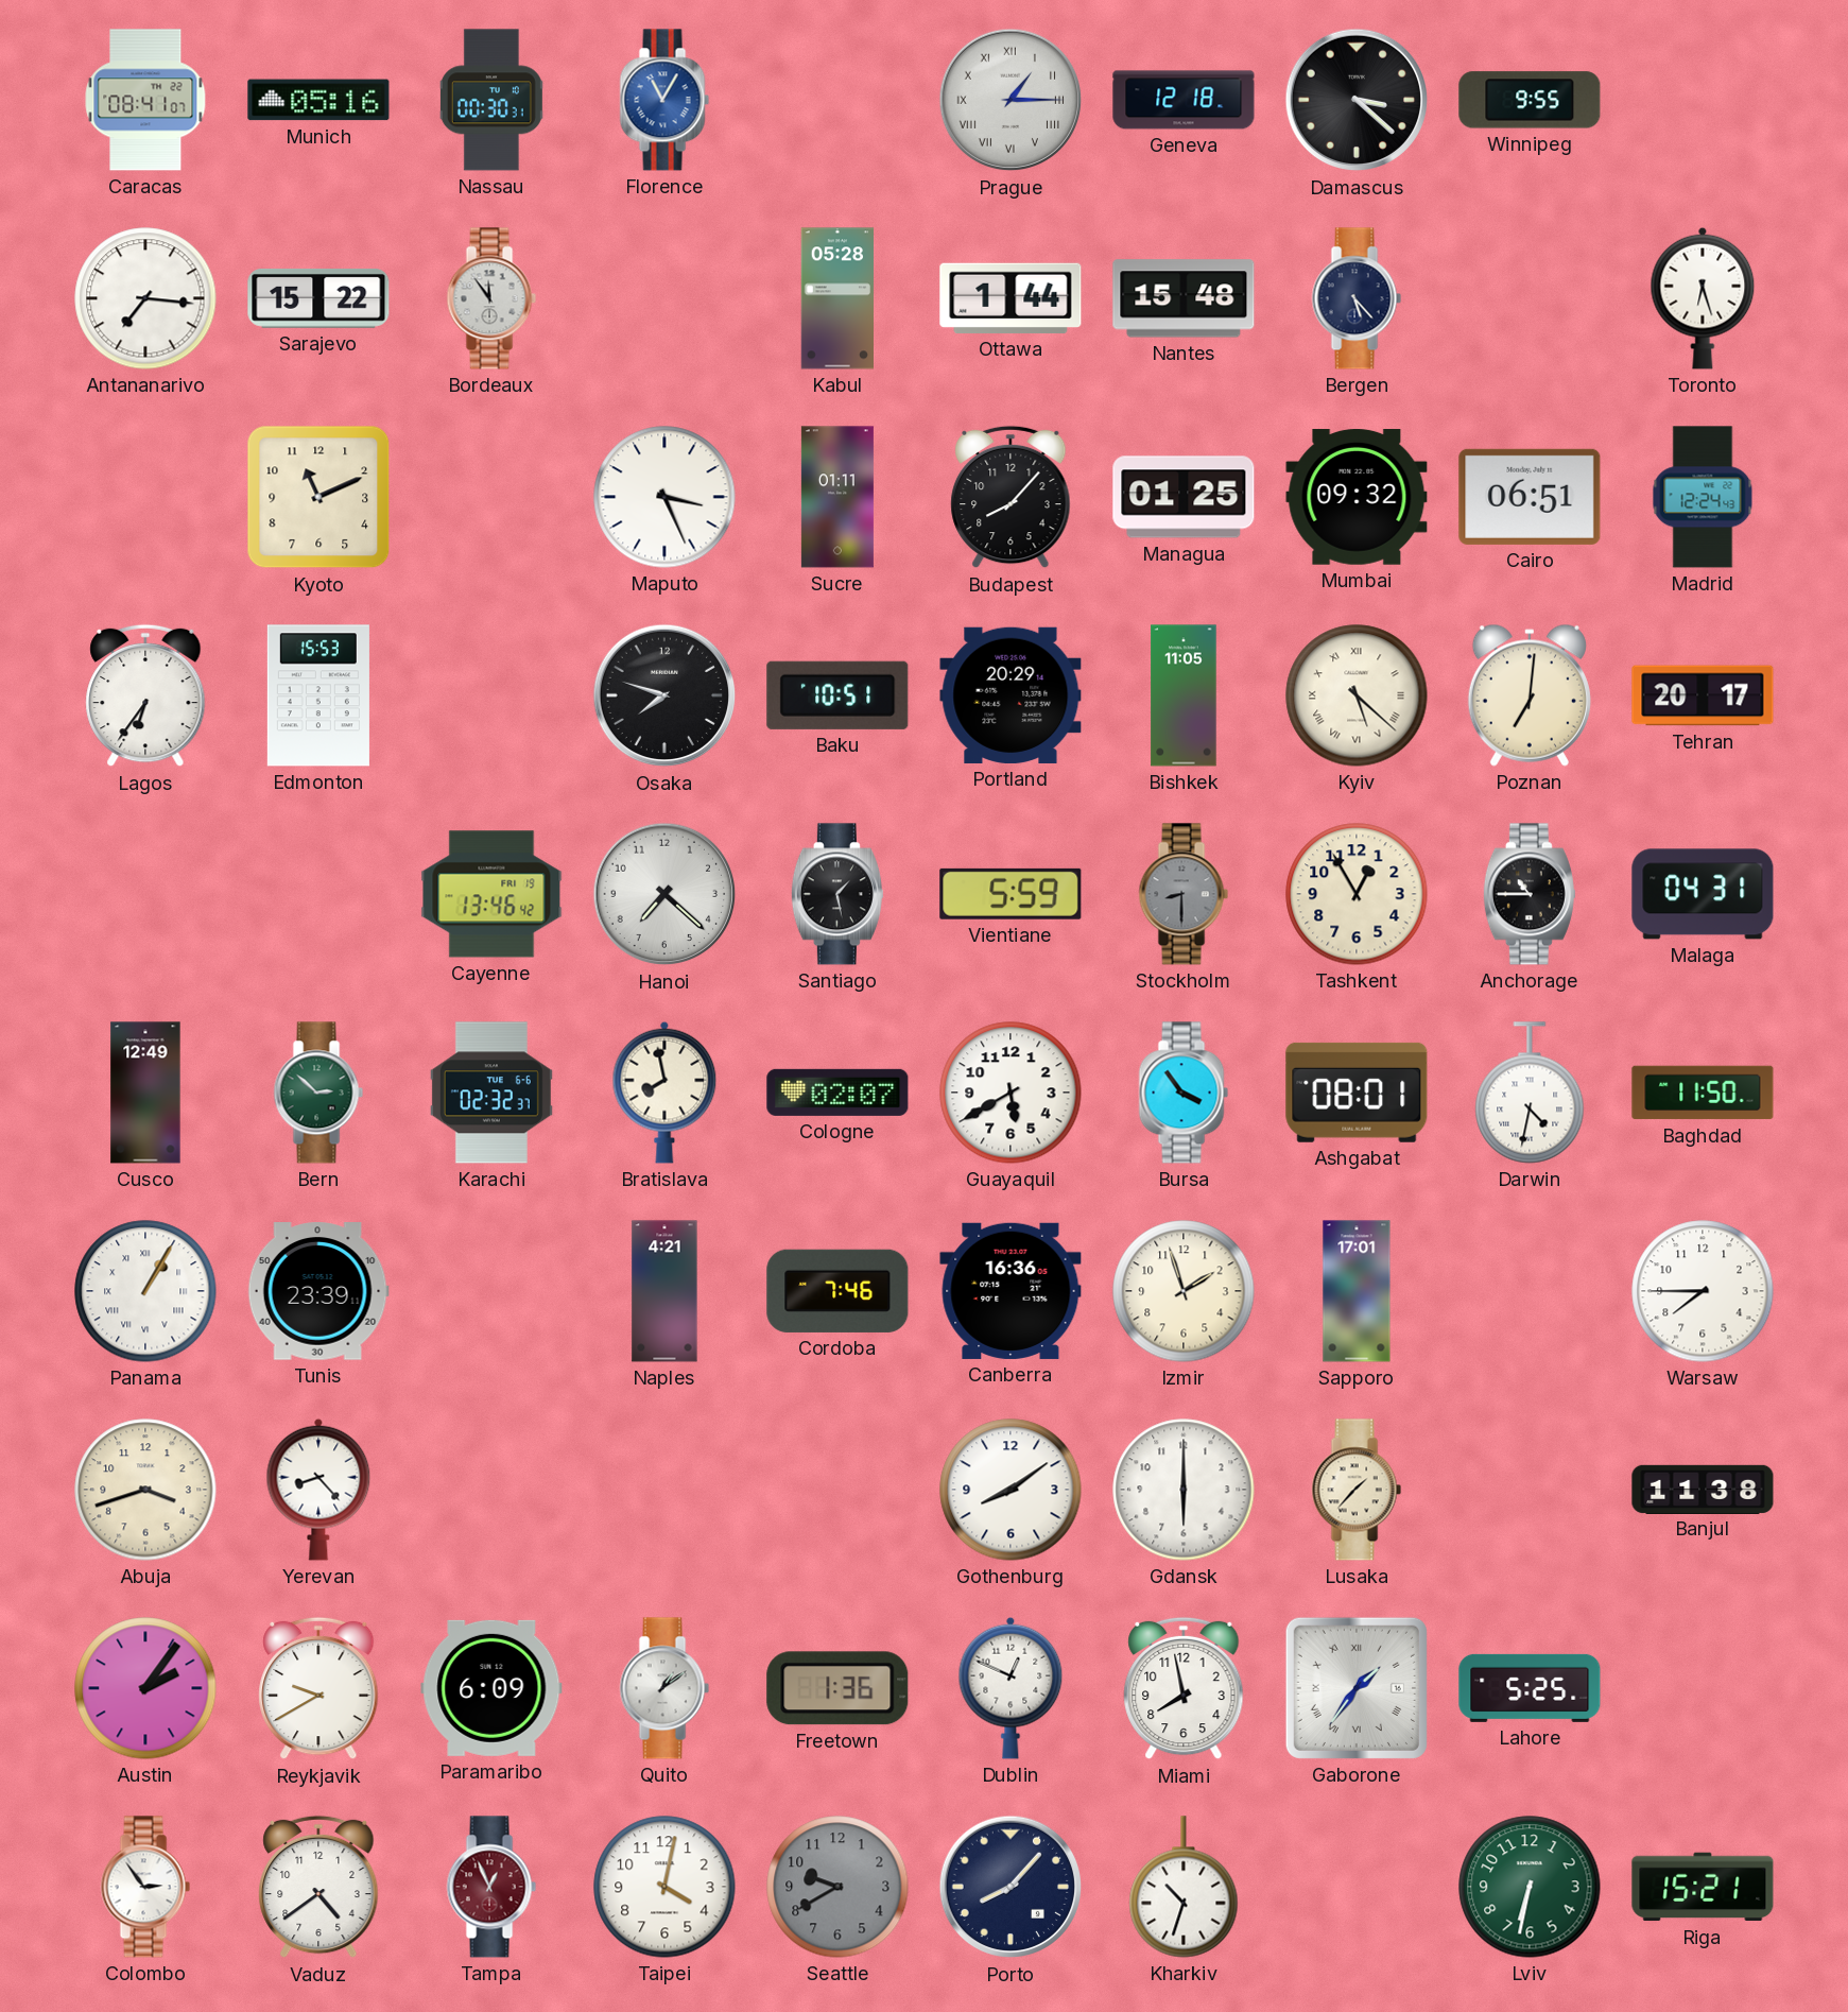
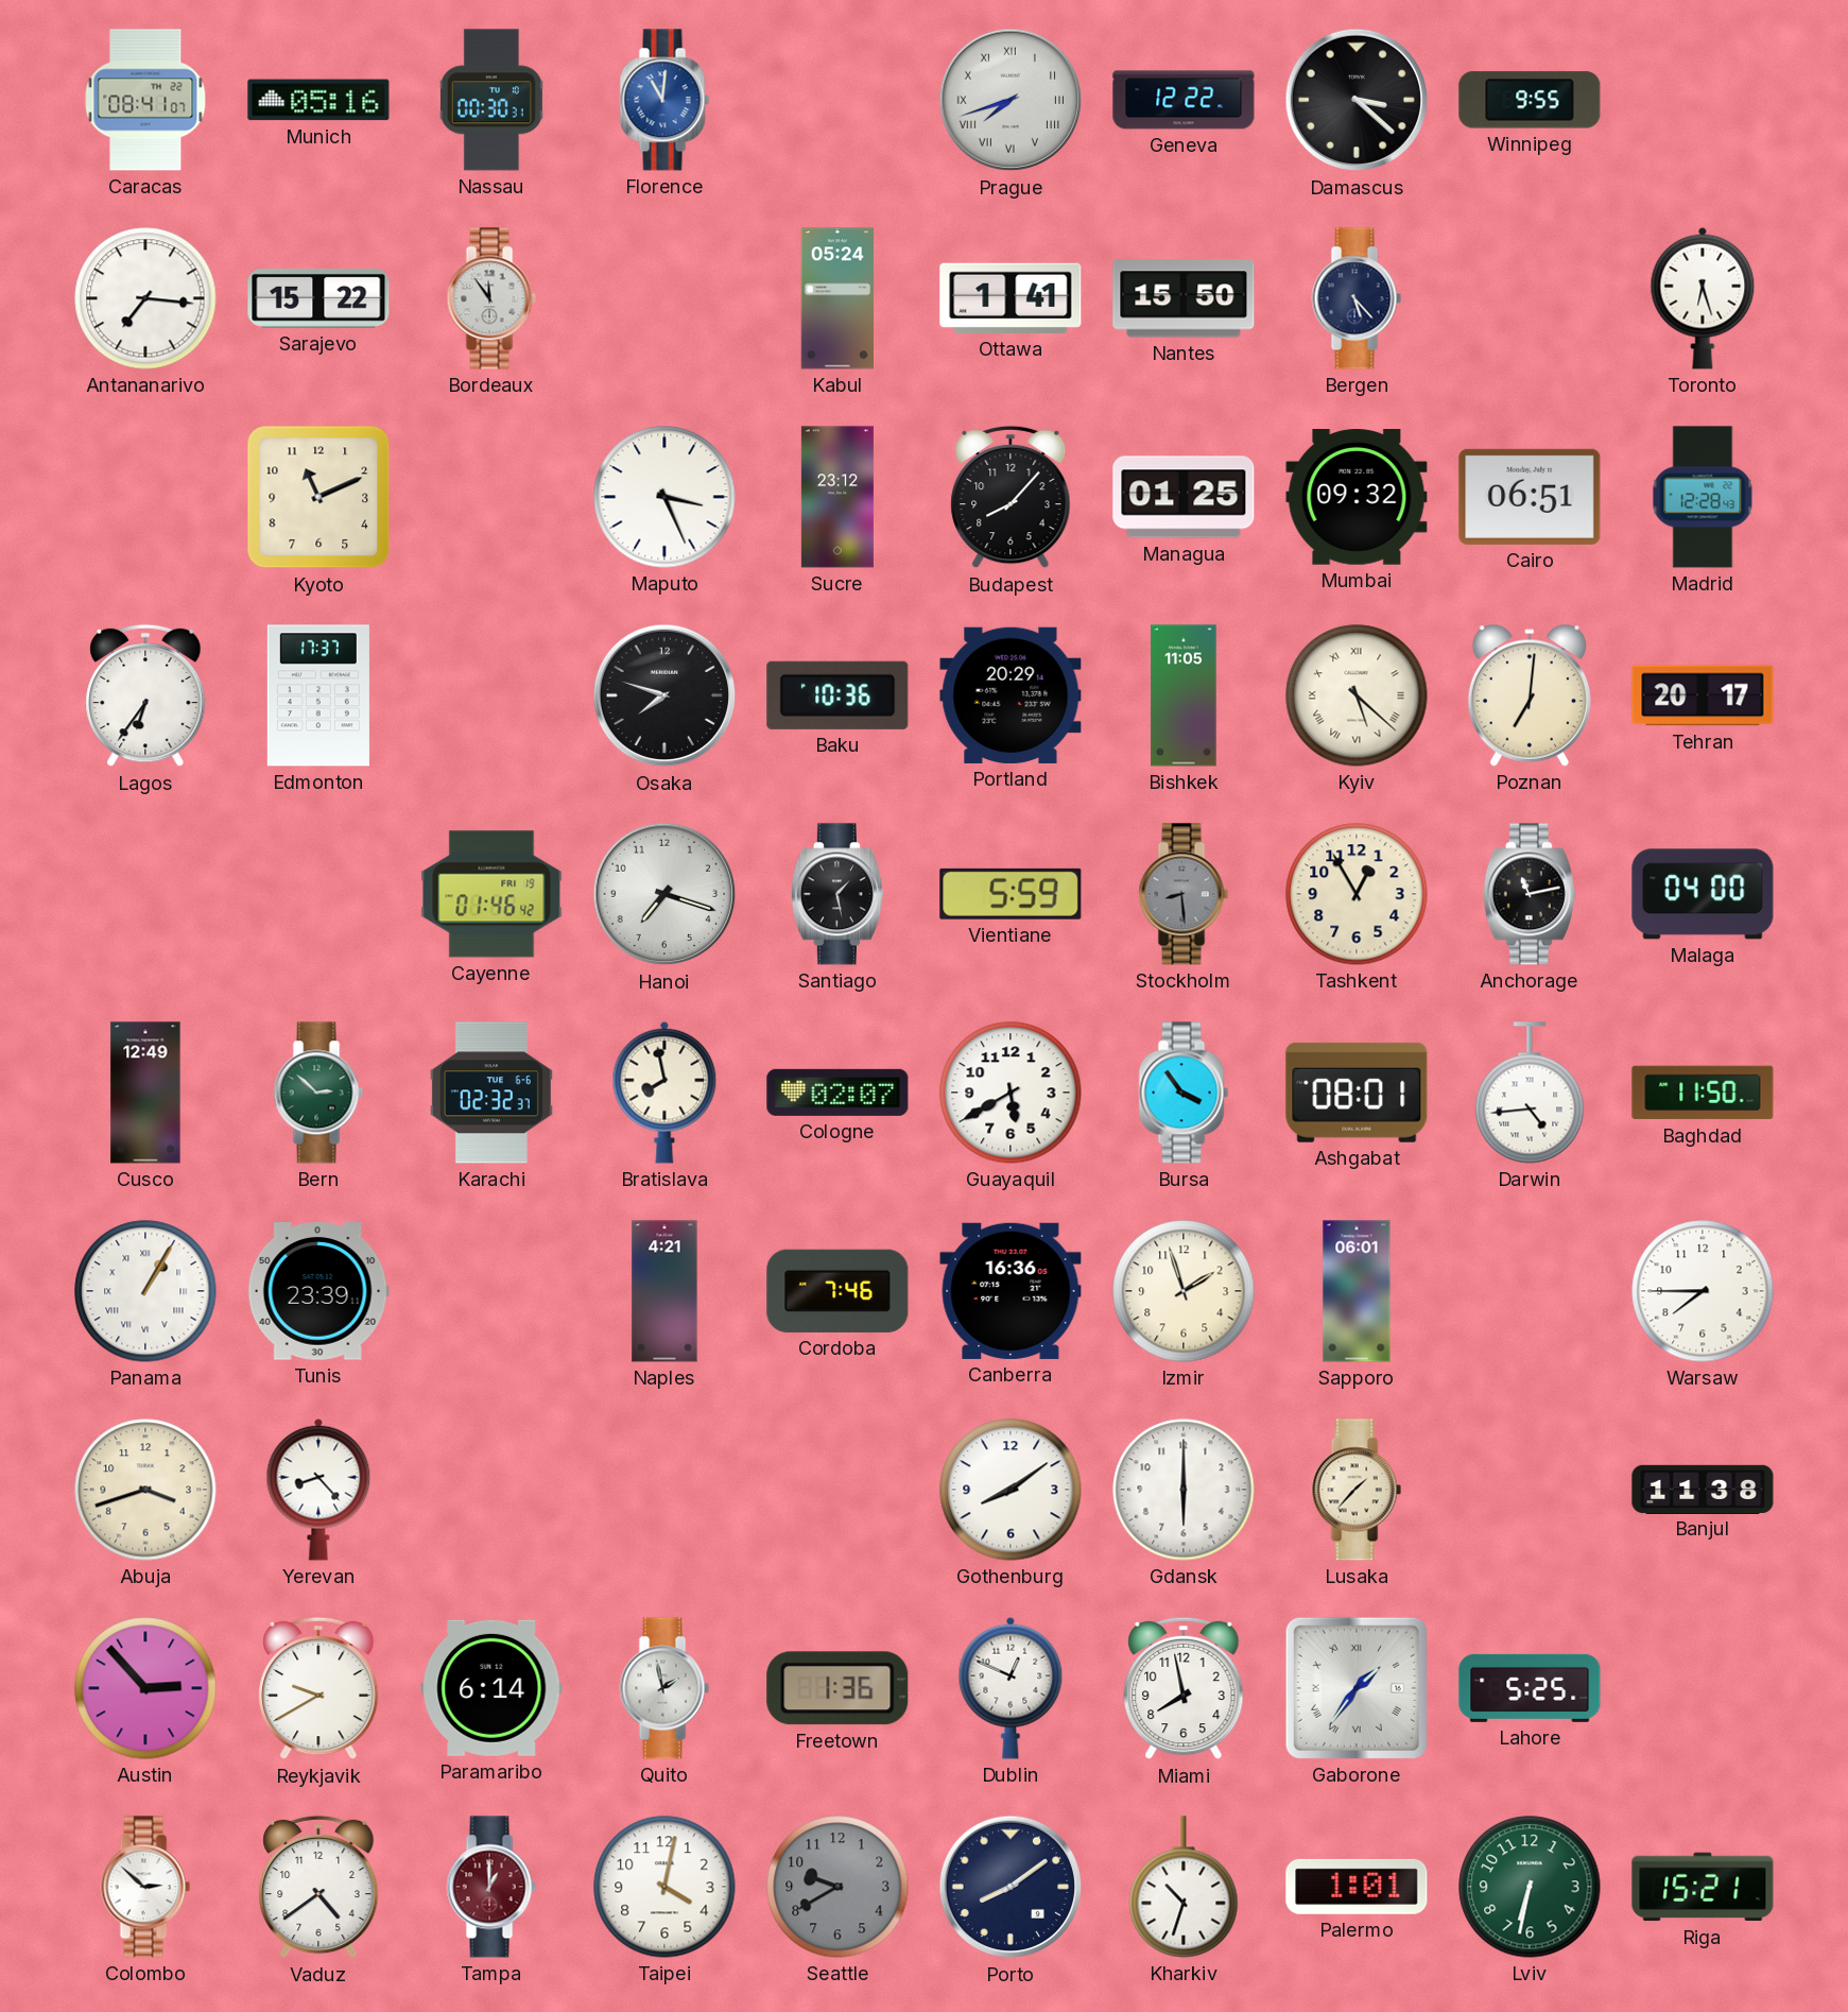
Florence: 11:05 -> 11:01
Prague: 1:15 -> 7:42
Geneva: 12:18 -> 12:22
Kabul: 05:28 -> 05:24
Ottawa: 1:44 -> 1:41
Nantes: 15:48 -> 15:50
Sucre: 01:11 -> 23:12
Madrid: 12:24 -> 12:28
Edmonton: 15:53 -> 17:37
Baku: 10:51 -> 10:36
Cayenne: 13:46 -> 01:46
Hanoi: 7:22 -> 7:18
Stockholm: 8:30 -> 8:29
Anchorage: 10:45 -> 11:13
Malaga: 04:31 -> 04:00
Darwin: 4:32 -> 4:44
Sapporo: 17:01 -> 06:01
Austin: 2:06 -> 2:53
Paramaribo: 6:09 -> 6:14
Quito: 1:09 -> 1:58
Colombo: 2:54 -> 2:52
Tampa: 12:56 -> 1:00
Porto: 8:07 -> 8:09
Palermo: none -> 1:01
